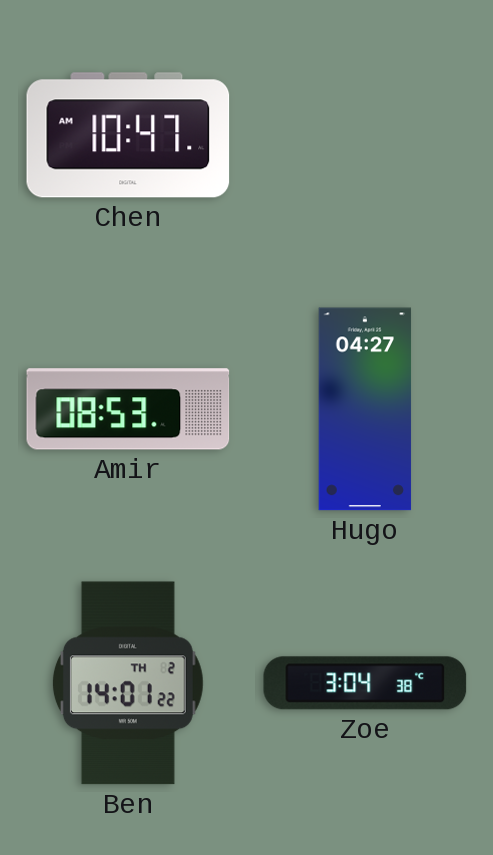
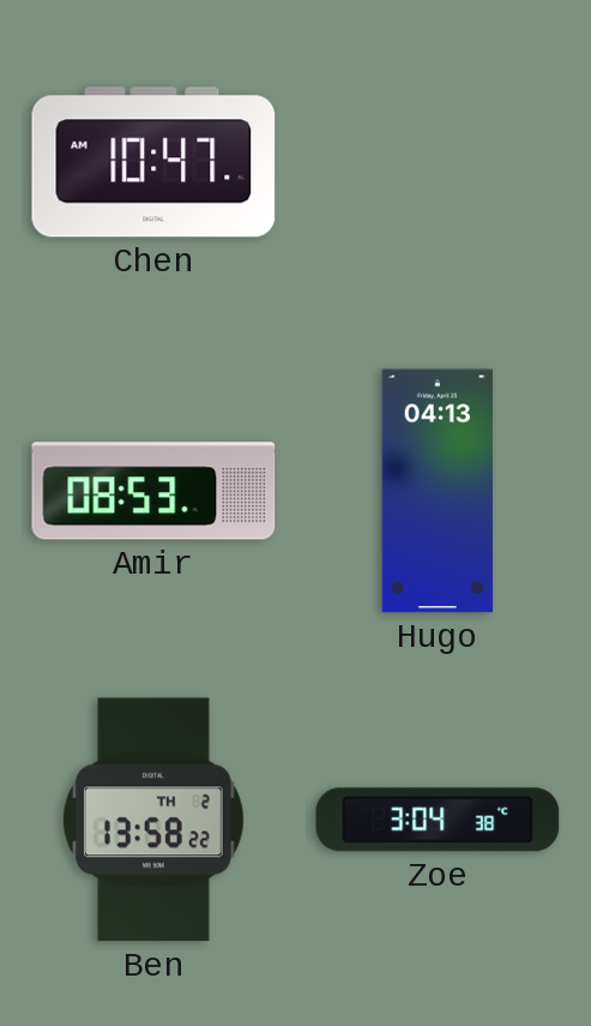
Hugo: 04:27 -> 04:13
Ben: 14:01 -> 13:58
